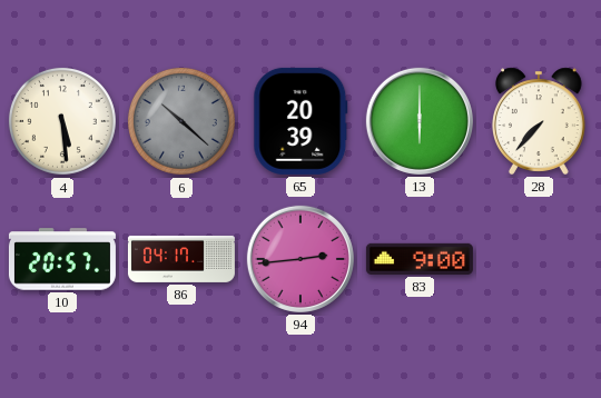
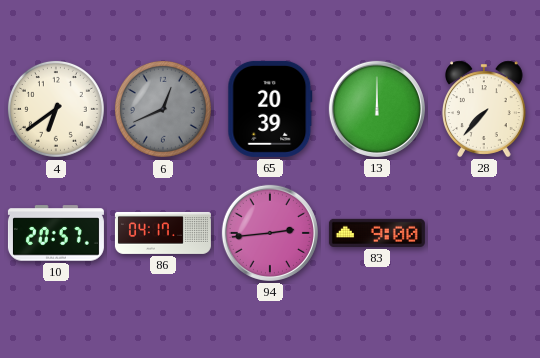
4: 5:29 -> 6:39
6: 10:22 -> 12:41
13: 6:00 -> 12:00
